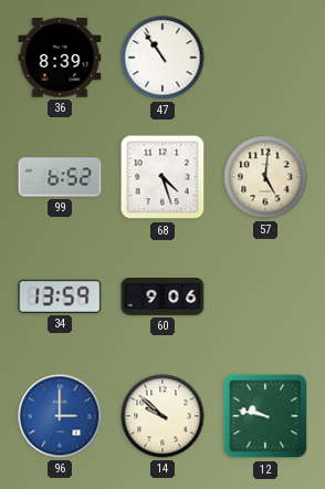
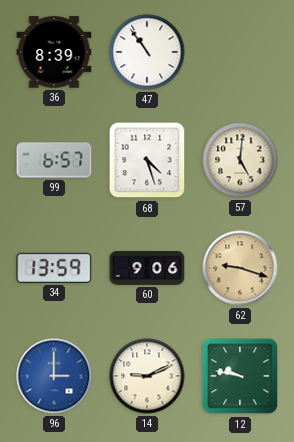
99: 6:52 -> 6:57
62: none -> 9:18
14: 9:52 -> 9:11
